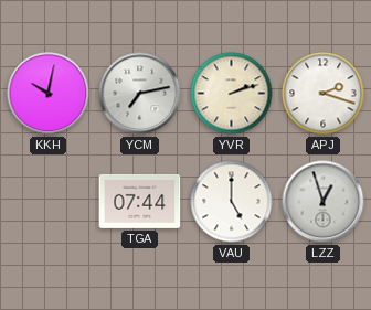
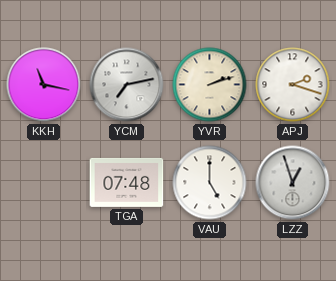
KKH: 10:02 -> 11:17
TGA: 07:44 -> 07:48
